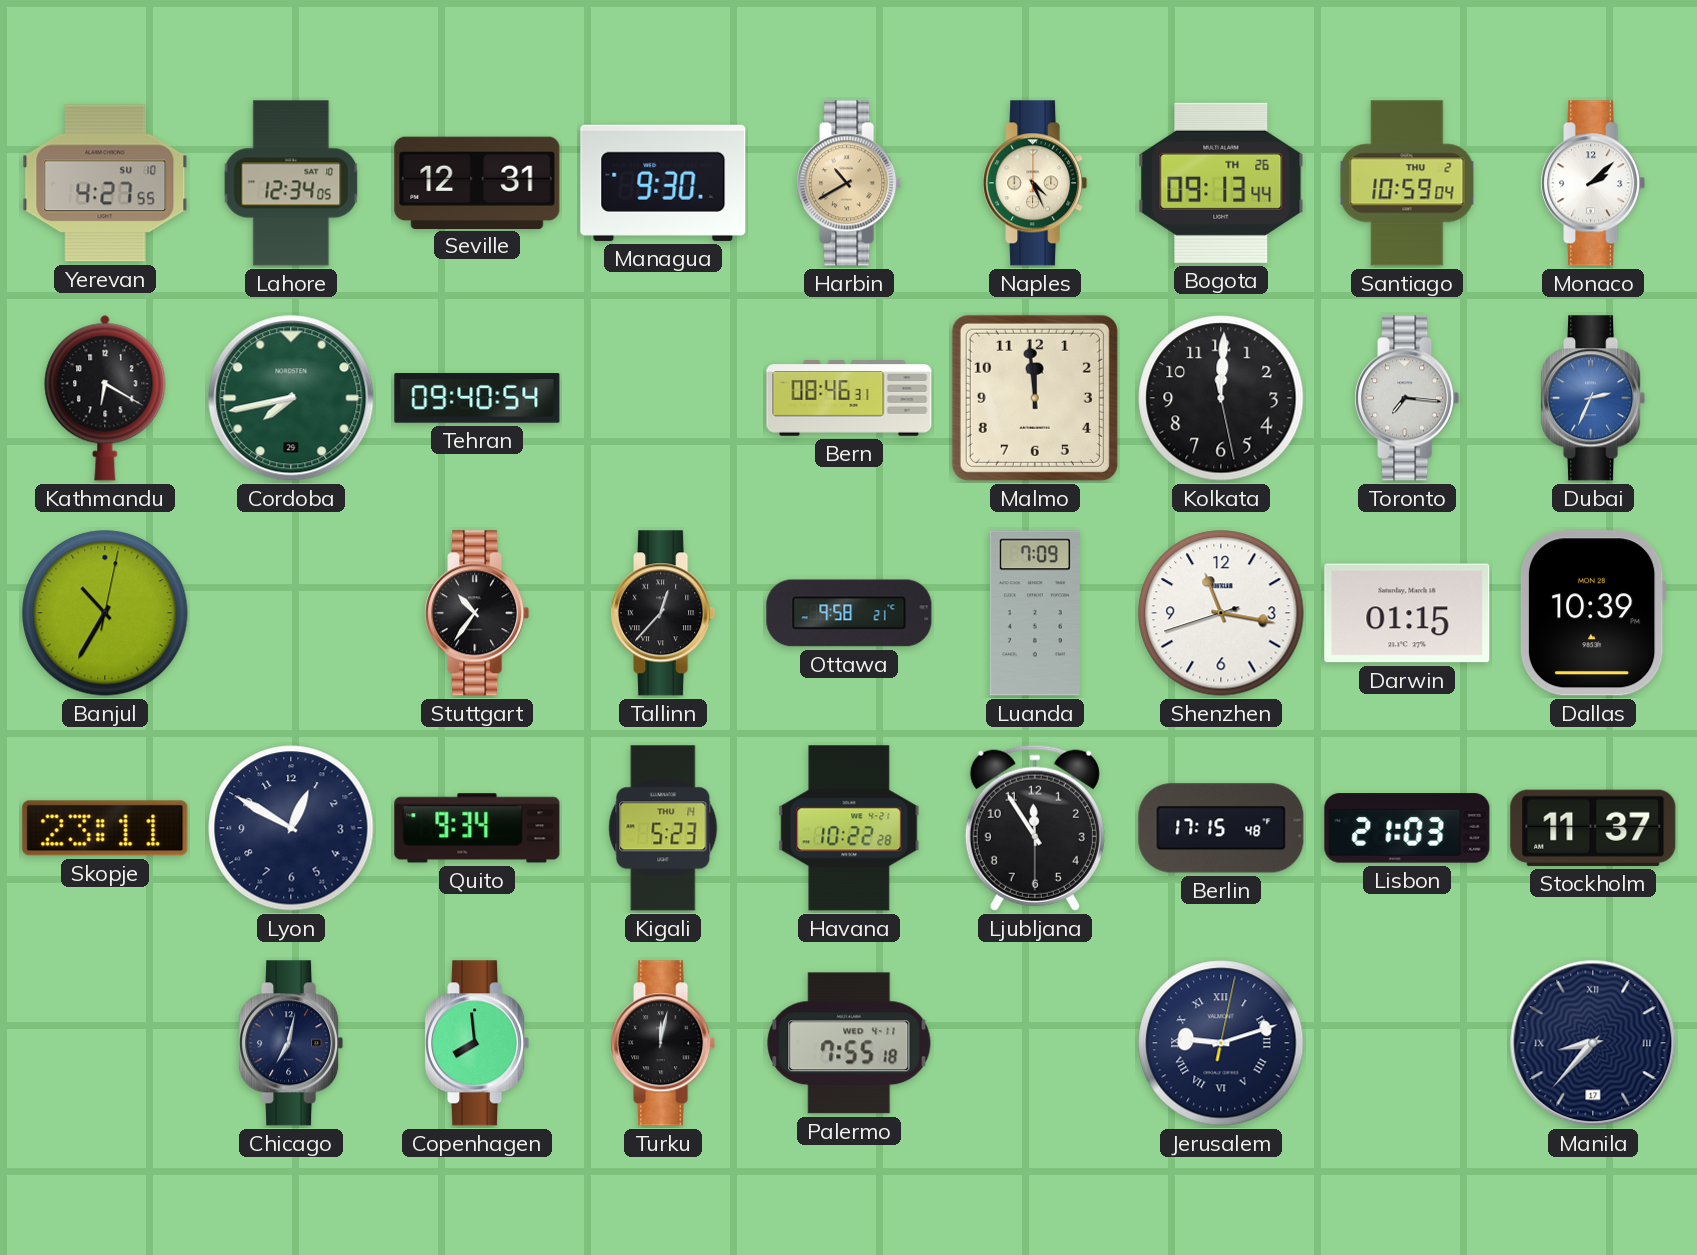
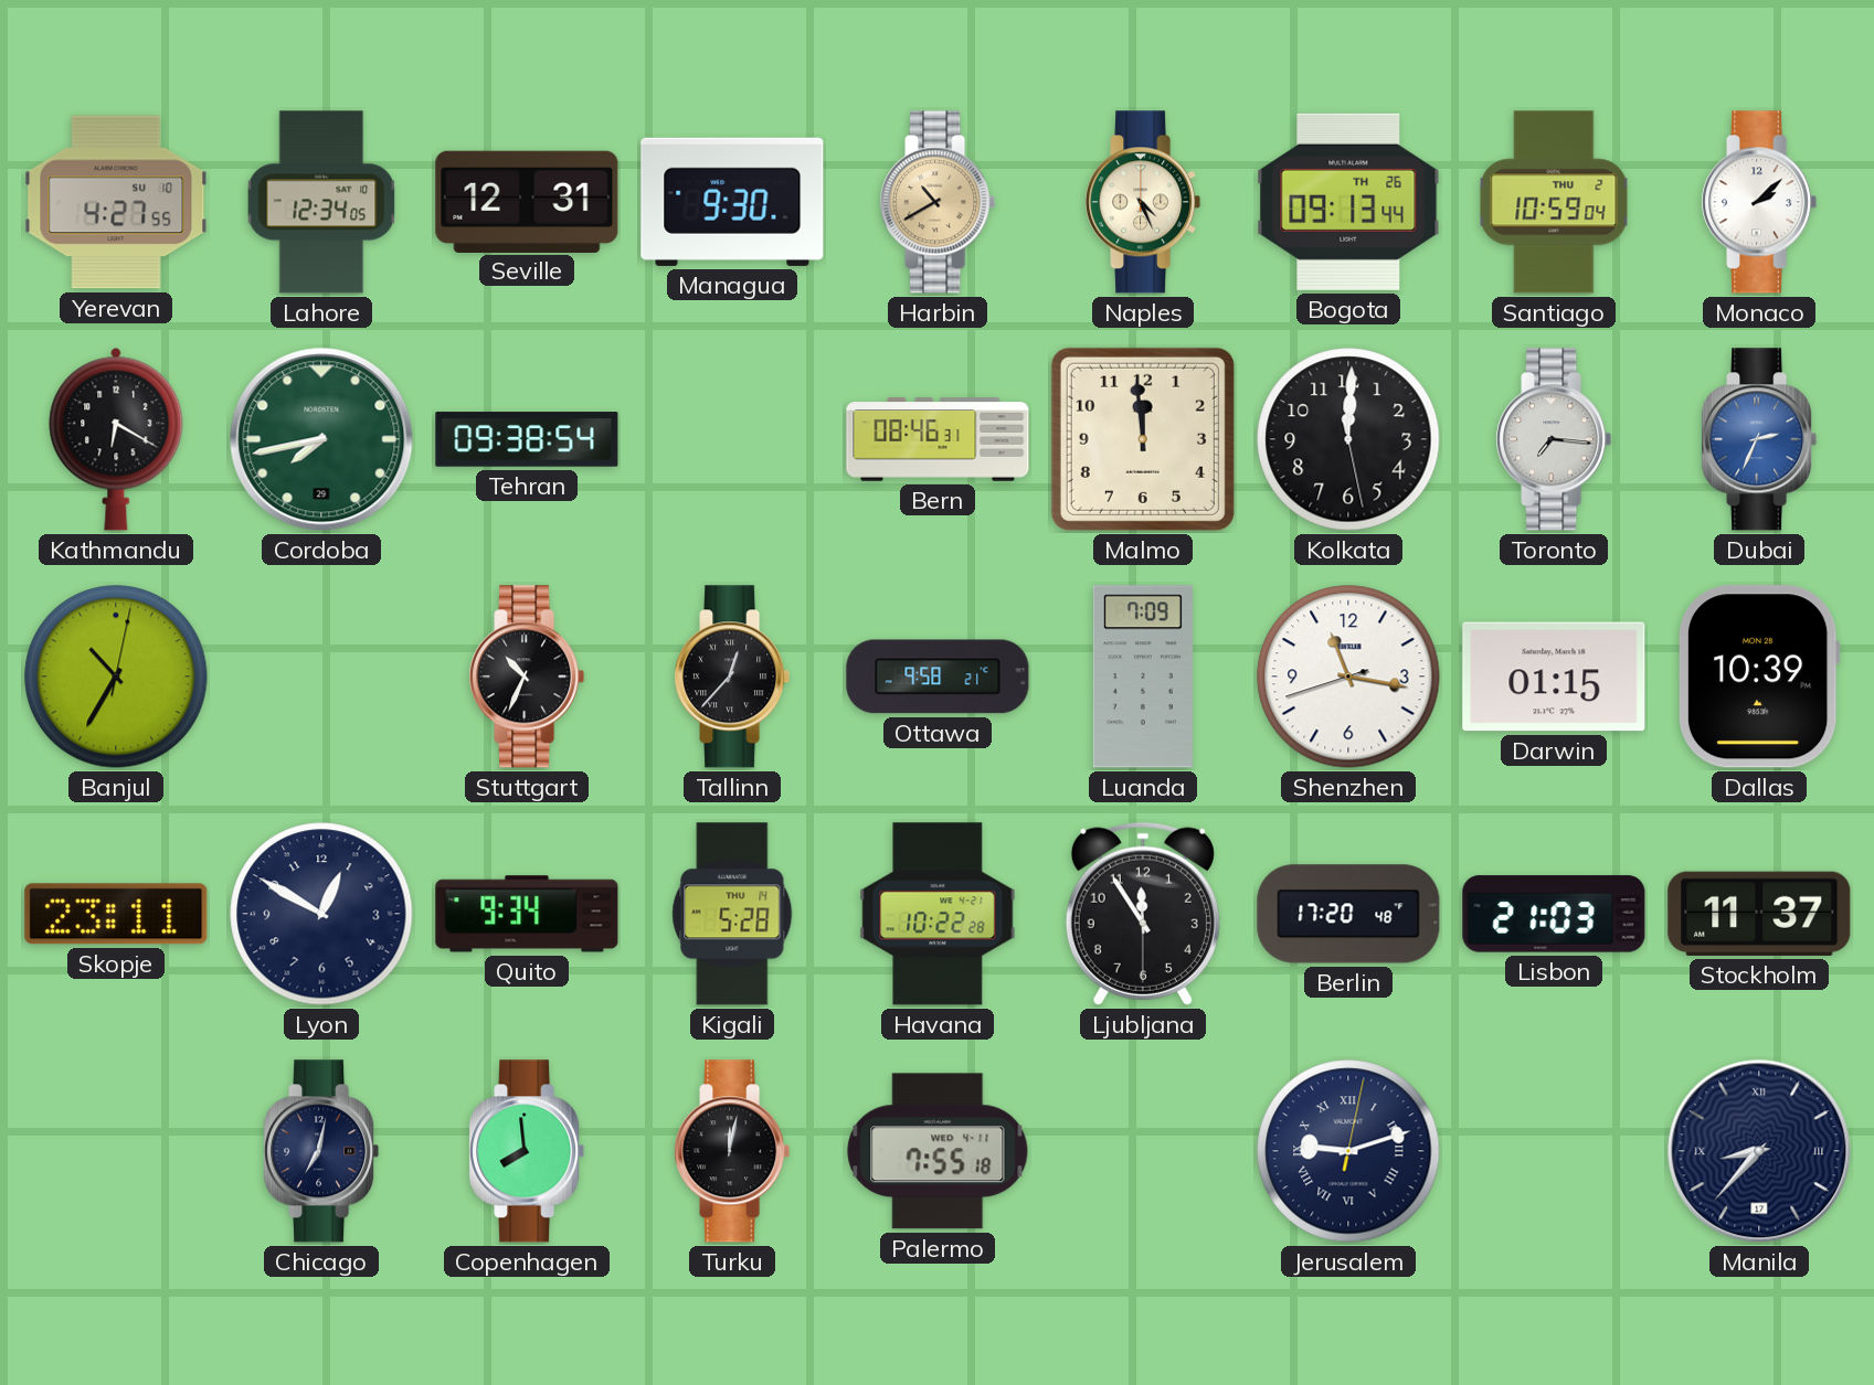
Tehran: 09:40 -> 09:38
Stuttgart: 10:36 -> 10:34
Kigali: 5:23 -> 5:28
Berlin: 17:15 -> 17:20
